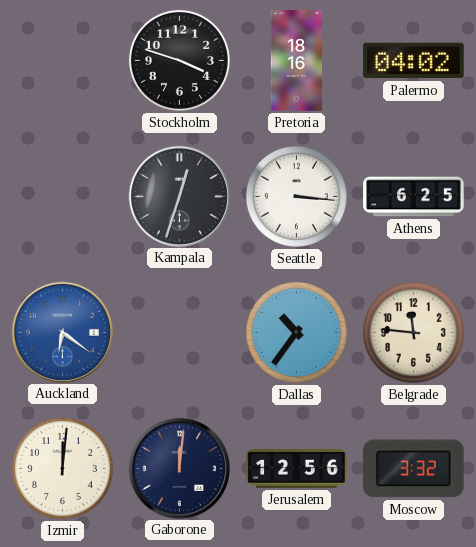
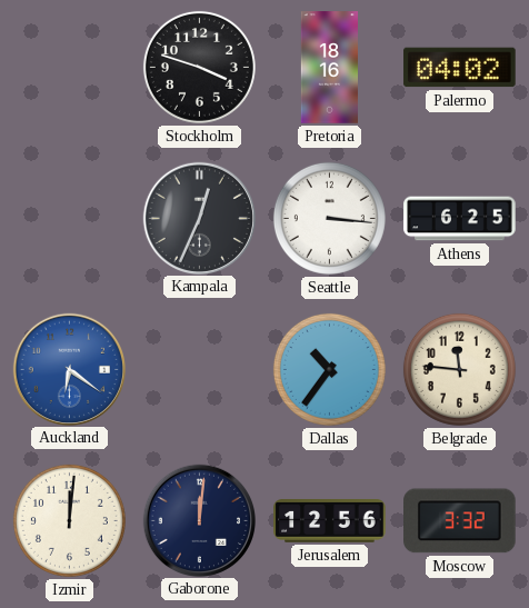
Kampala: 12:33 -> 12:34
